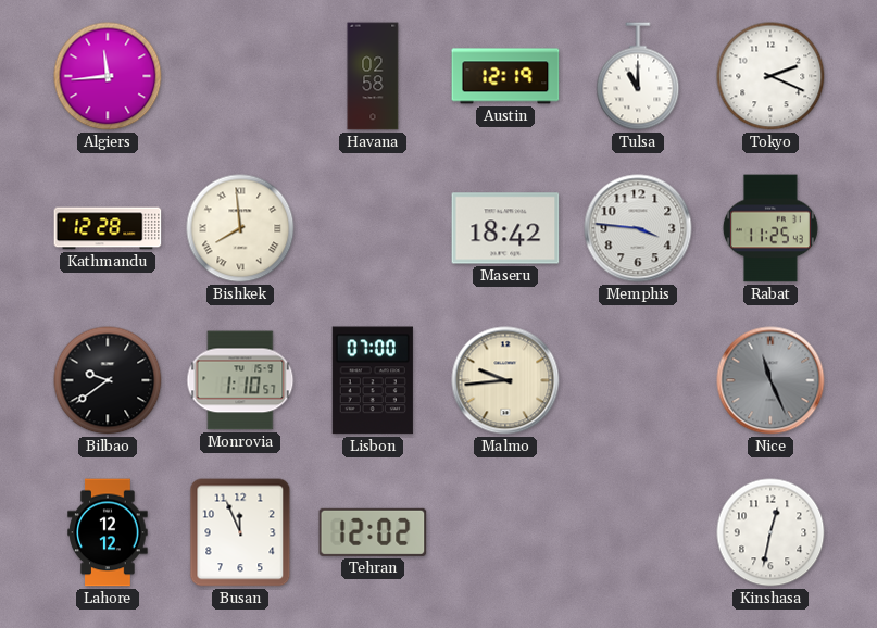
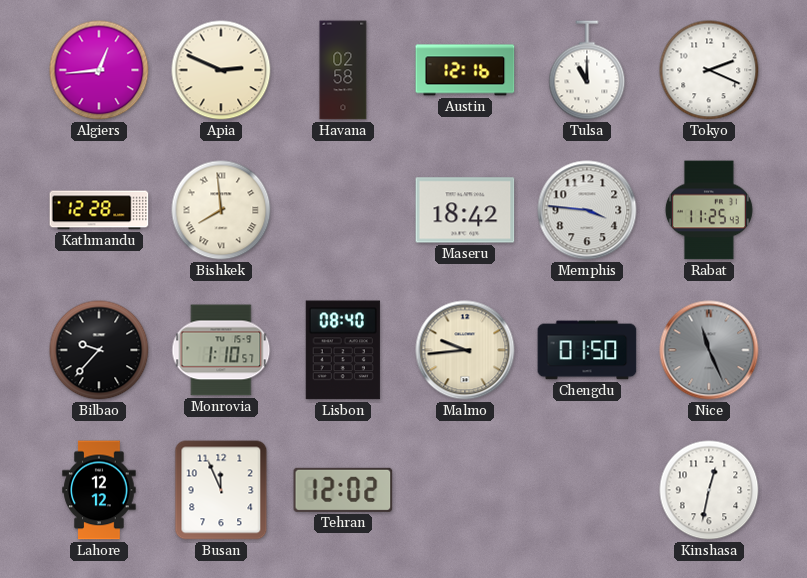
Algiers: 11:44 -> 12:44
Apia: none -> 2:49
Austin: 12:19 -> 12:16
Bilbao: 9:39 -> 9:37
Lisbon: 07:00 -> 08:40
Chengdu: none -> 01:50
